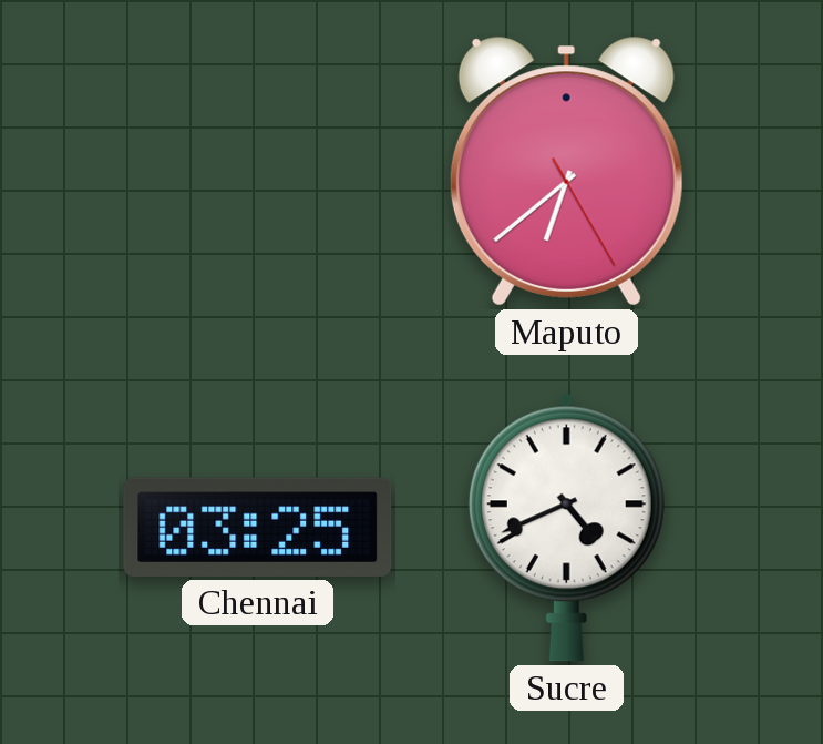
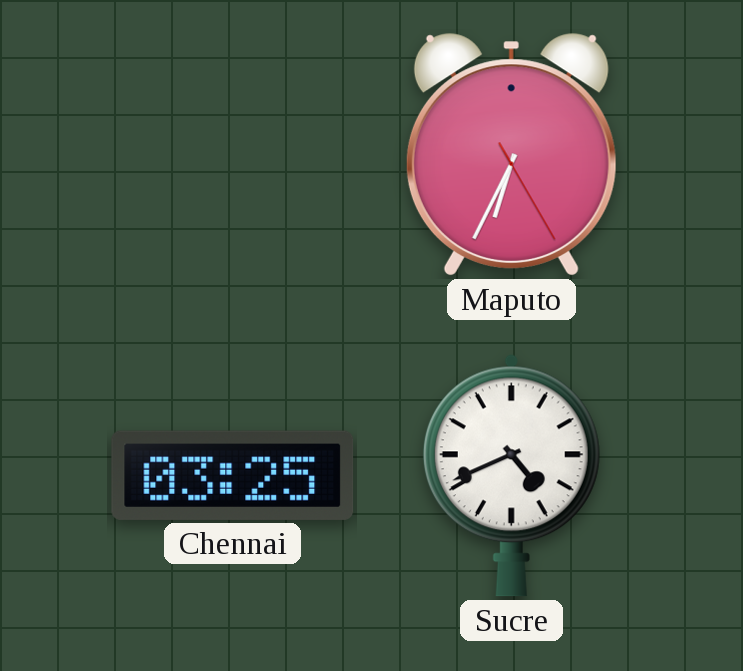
Maputo: 6:38 -> 6:34
